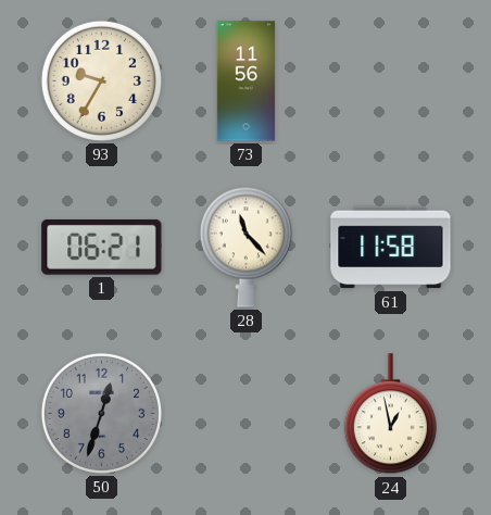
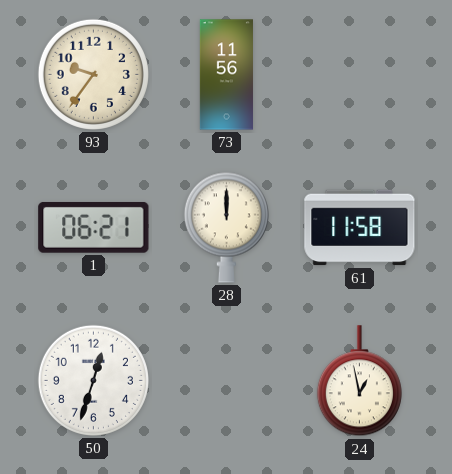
93: 9:35 -> 9:36
28: 11:23 -> 12:00
50 dial: grey -> white
